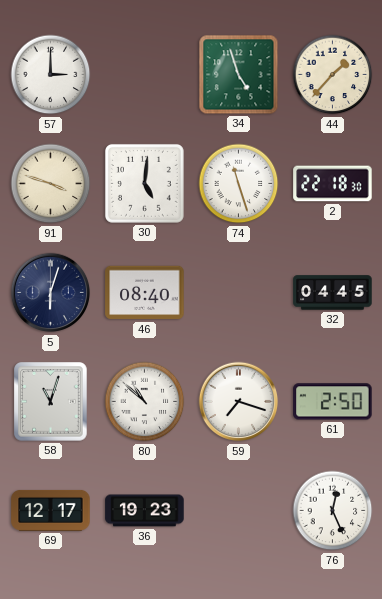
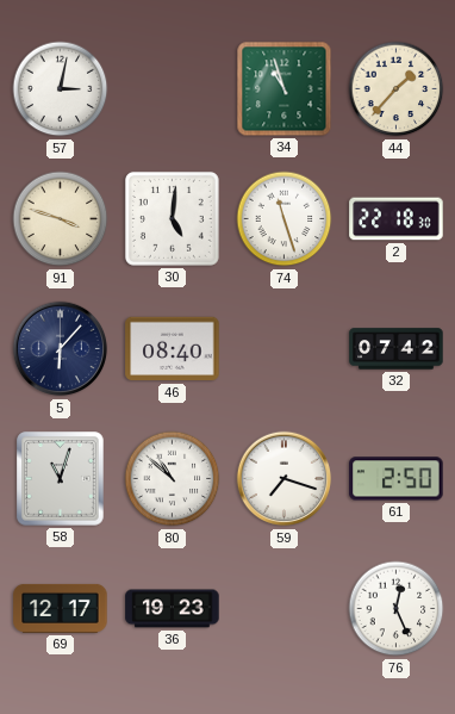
57: 3:00 -> 3:02
34: 4:57 -> 10:57
5: 6:03 -> 6:07
32: 04:45 -> 07:42
